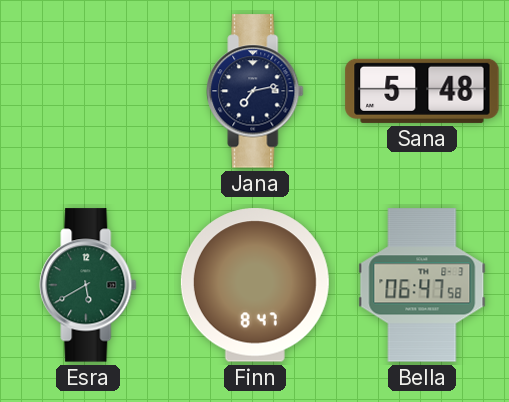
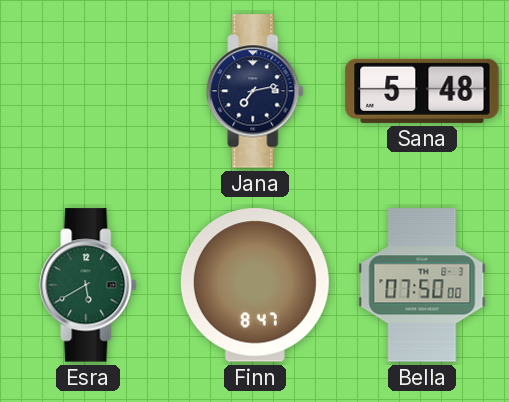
Bella: 06:47 -> 07:50
